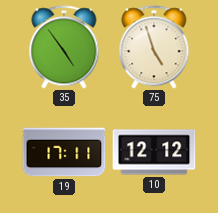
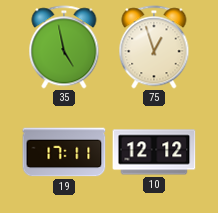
35: 4:54 -> 4:58
75: 4:57 -> 12:57
